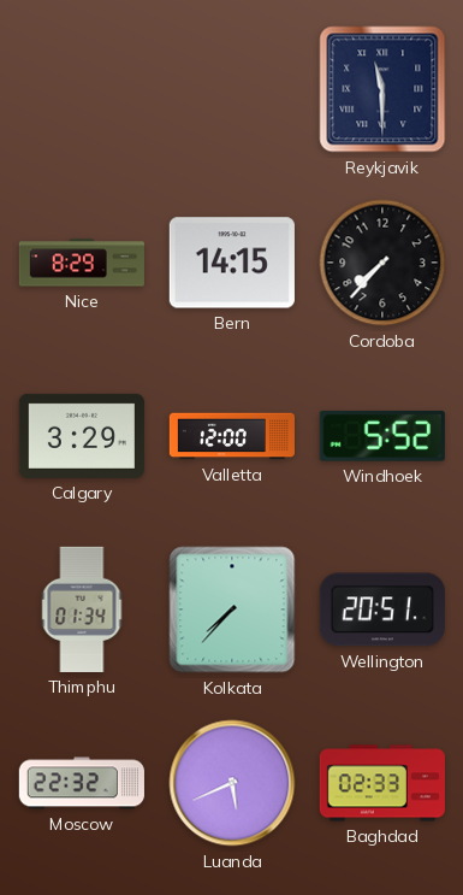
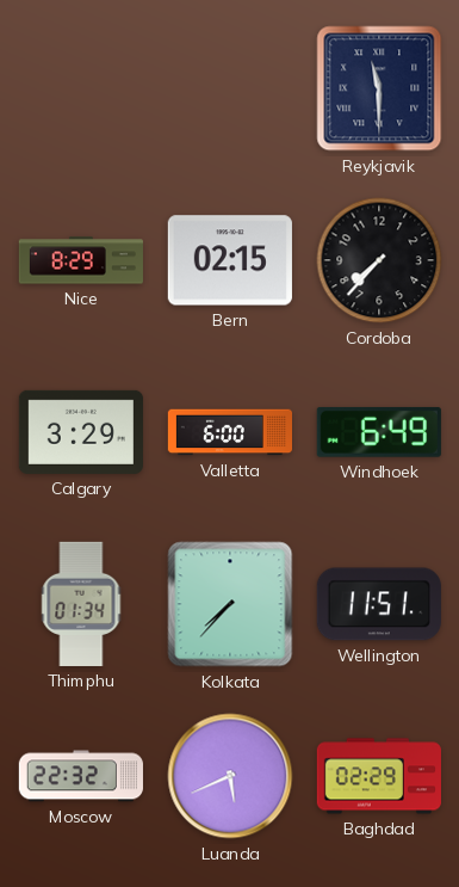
Bern: 14:15 -> 02:15
Valletta: 12:00 -> 6:00
Windhoek: 5:52 -> 6:49
Wellington: 20:51 -> 11:51
Baghdad: 02:33 -> 02:29
